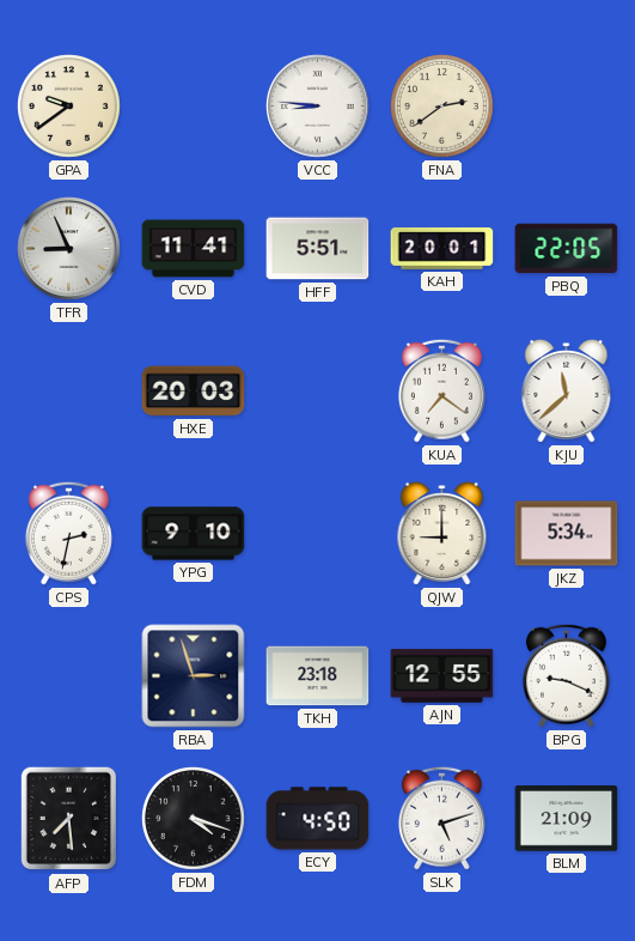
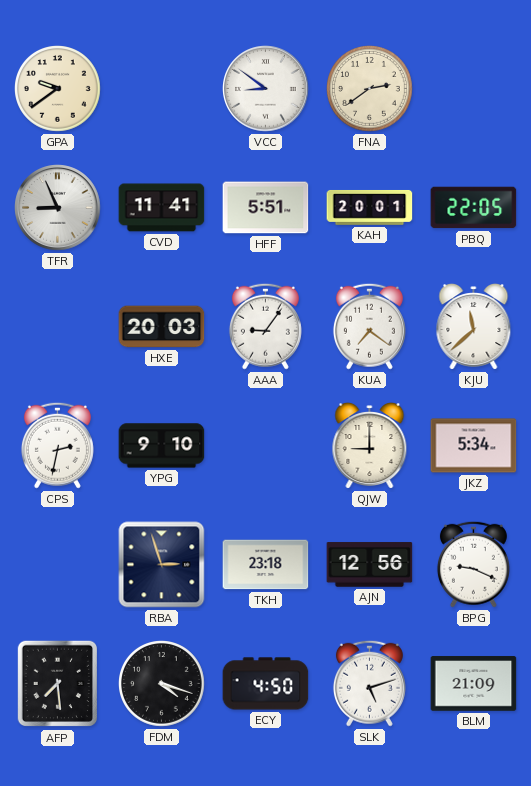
VCC: 8:46 -> 8:51
AAA: none -> 9:06
AJN: 12:55 -> 12:56
